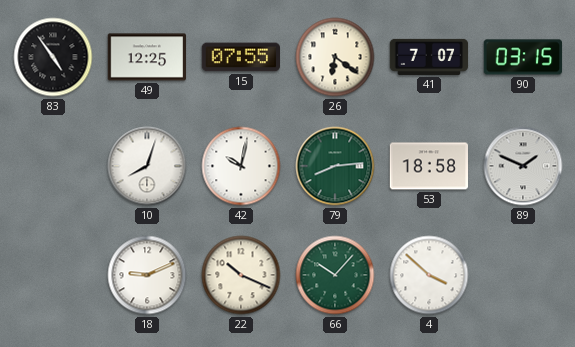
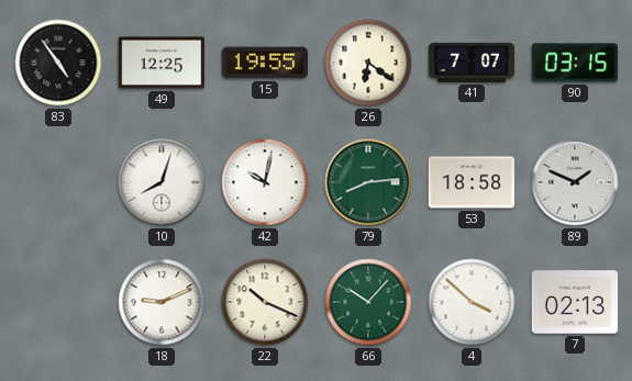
15: 07:55 -> 19:55
7: none -> 02:13
